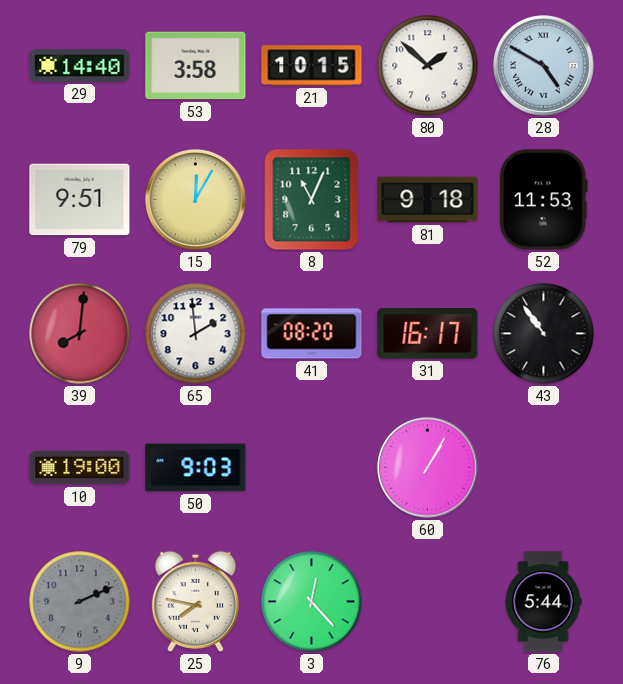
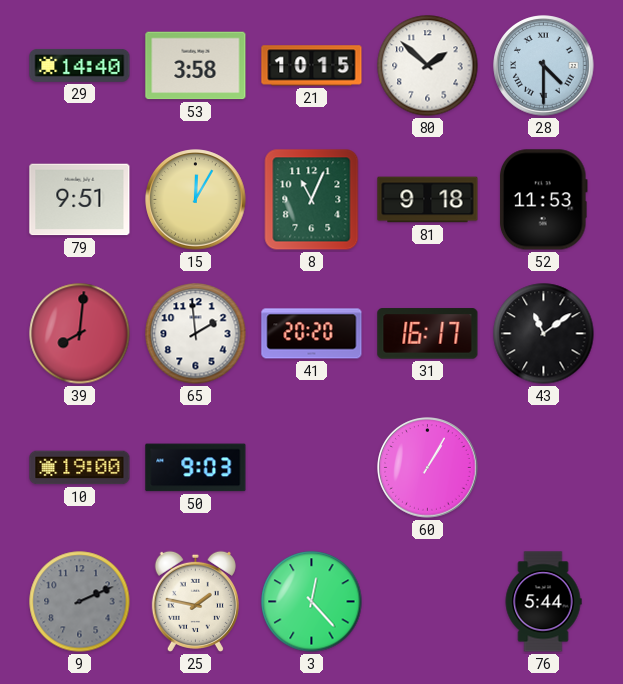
28: 4:50 -> 4:30
41: 08:20 -> 20:20
43: 10:54 -> 11:09
25: 7:47 -> 1:47
